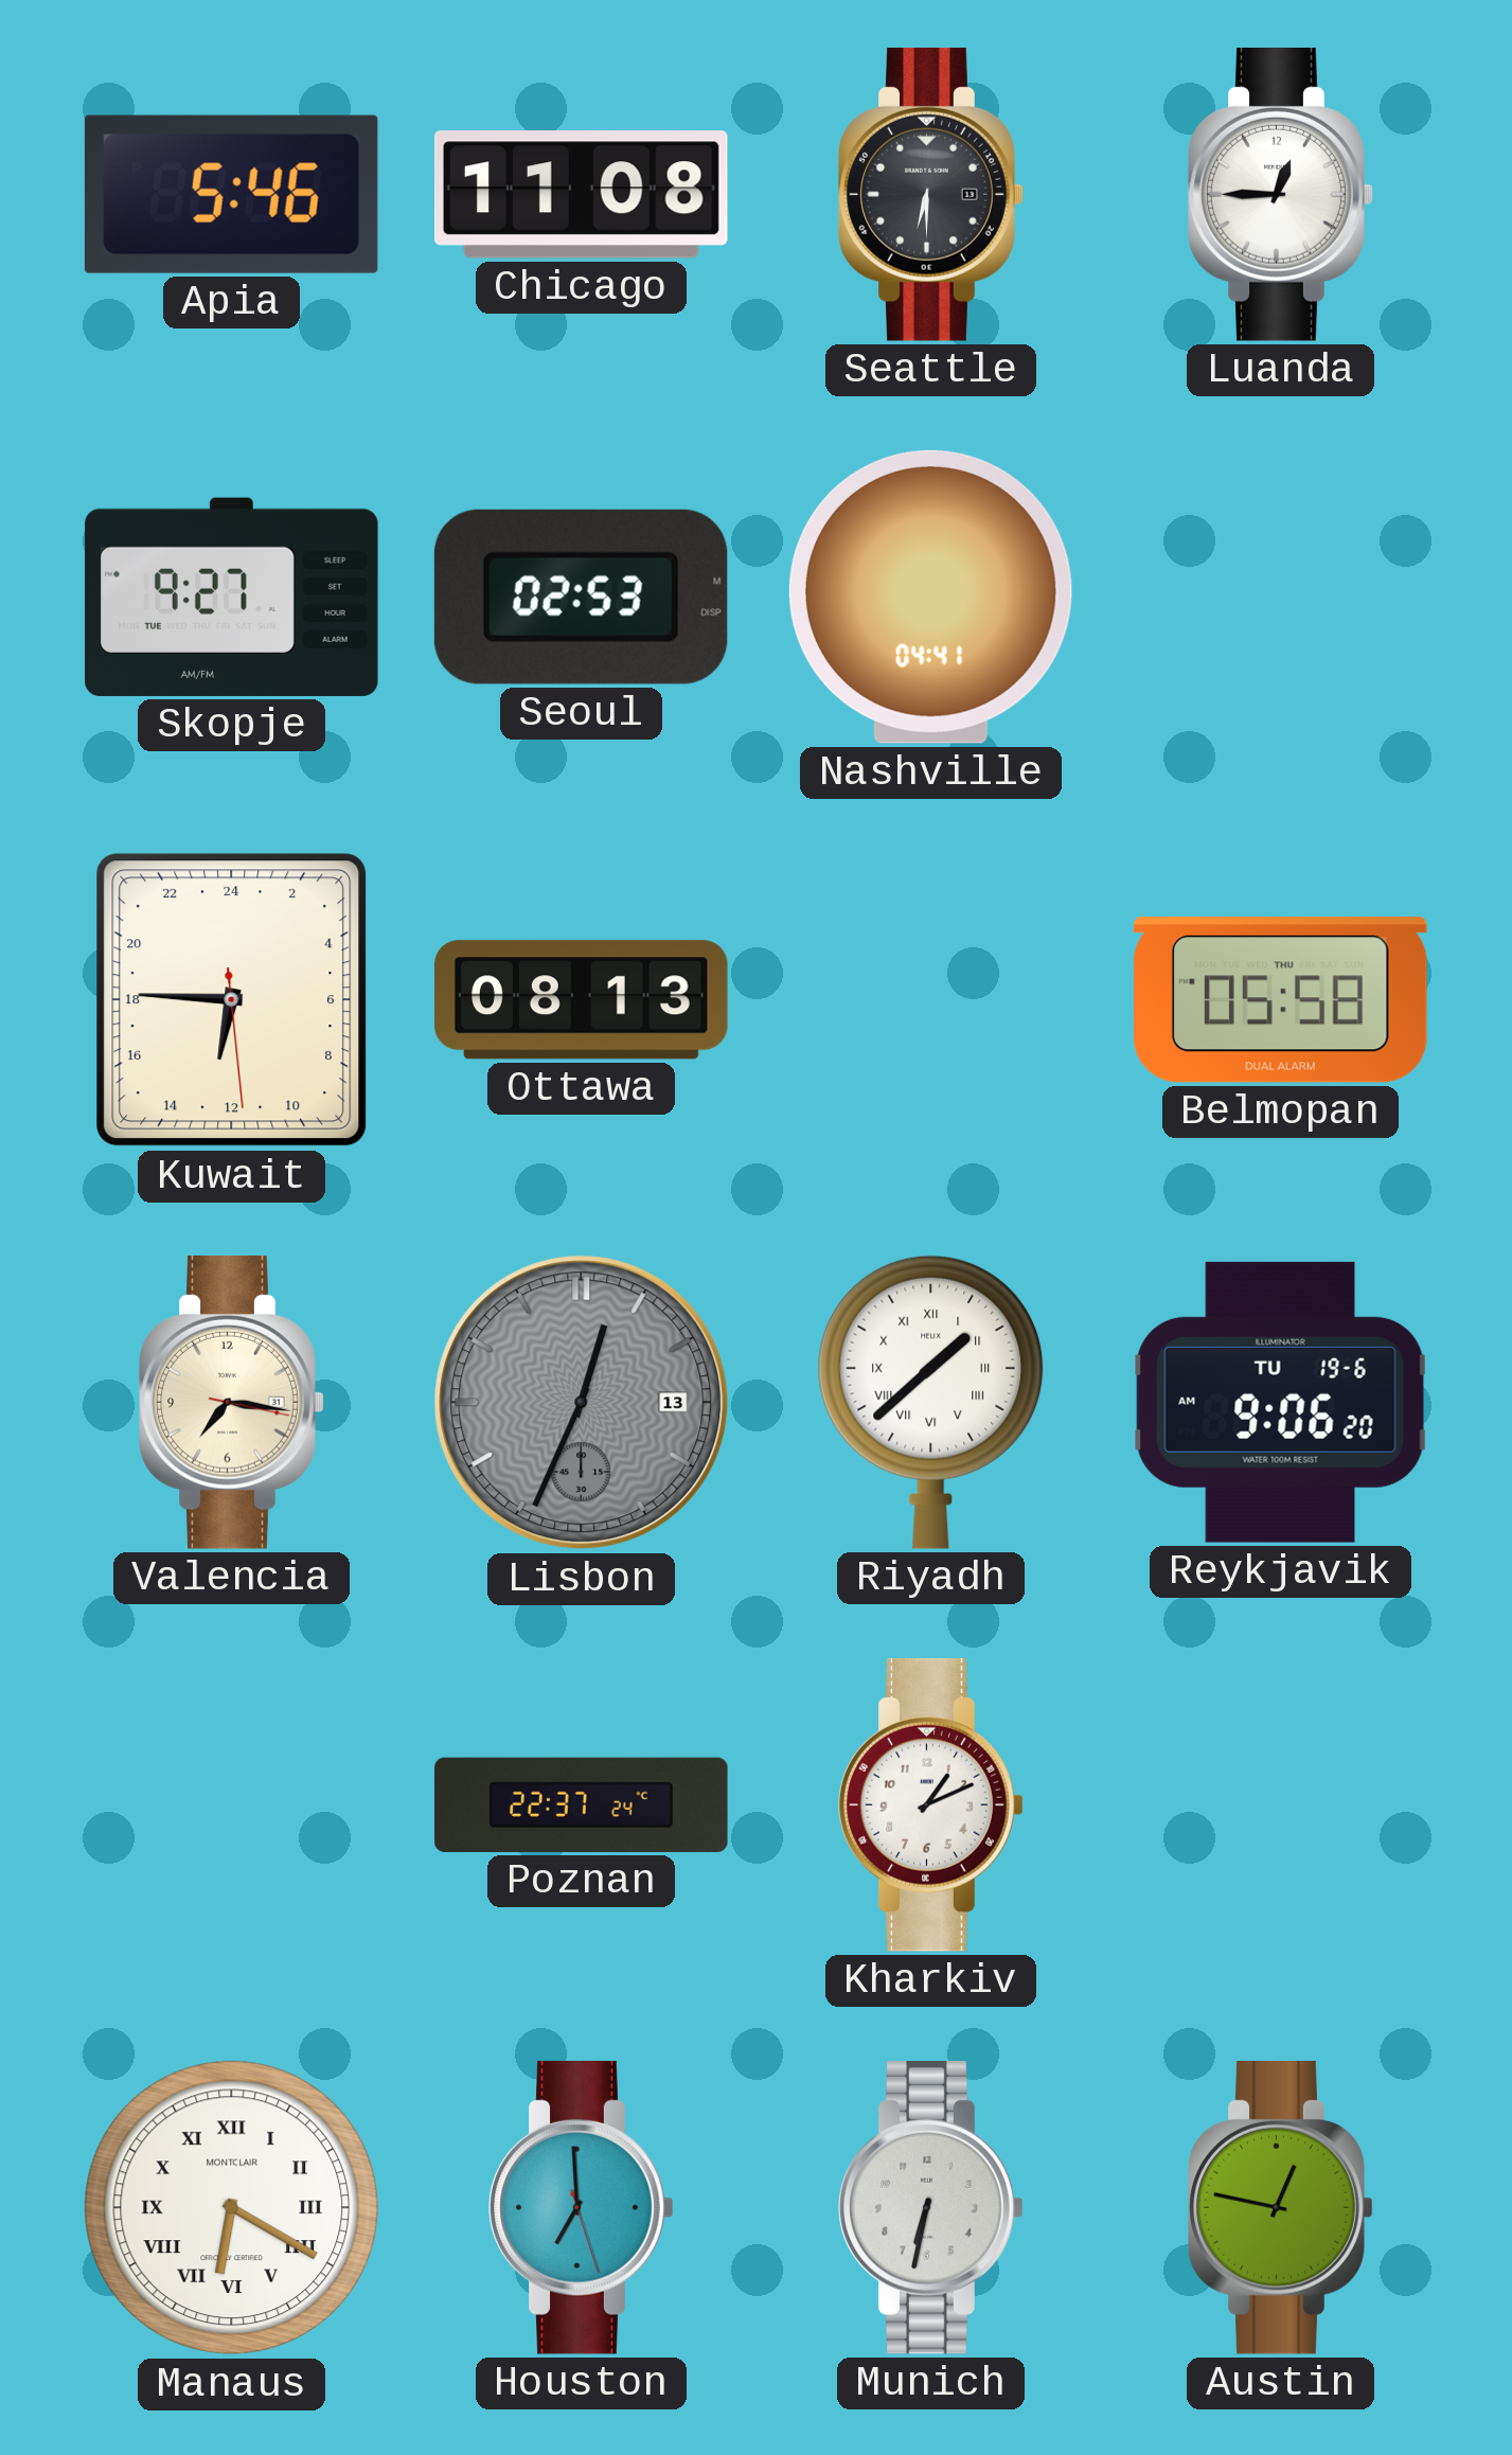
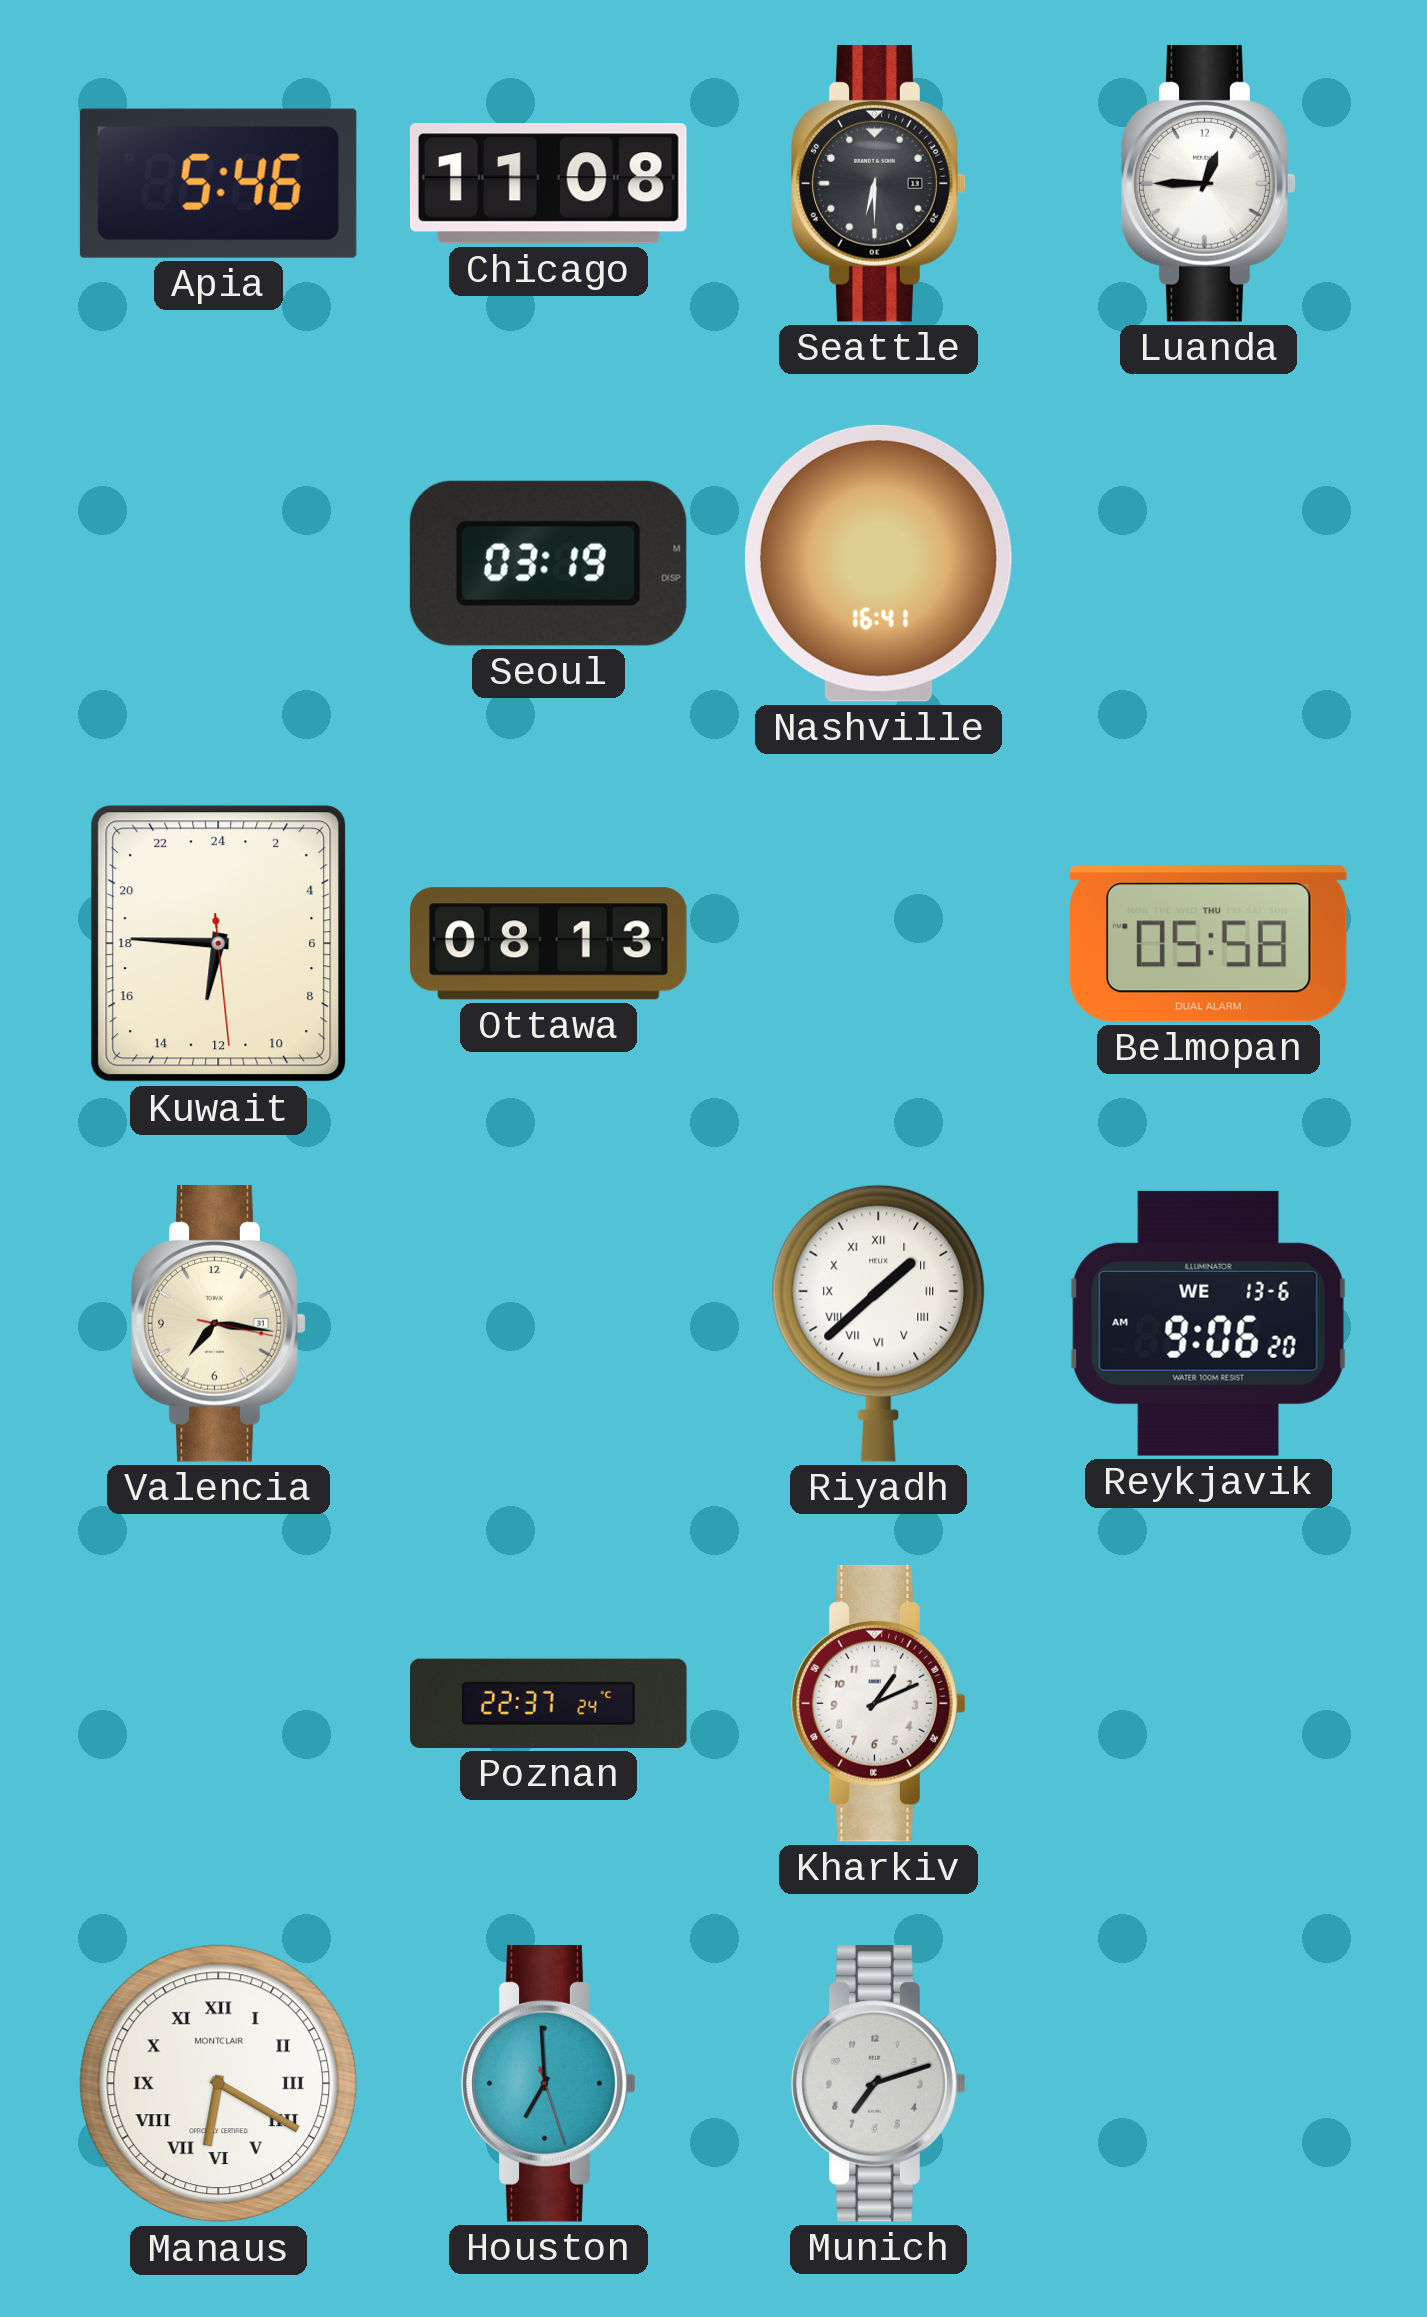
Skopje: 9:27 -> none
Seoul: 02:53 -> 03:19
Nashville: 04:41 -> 16:41
Lisbon: 12:34 -> none
Reykjavik date: TU 19-6 -> WE 13-6
Munich: 6:32 -> 7:12
Austin: 12:47 -> none
